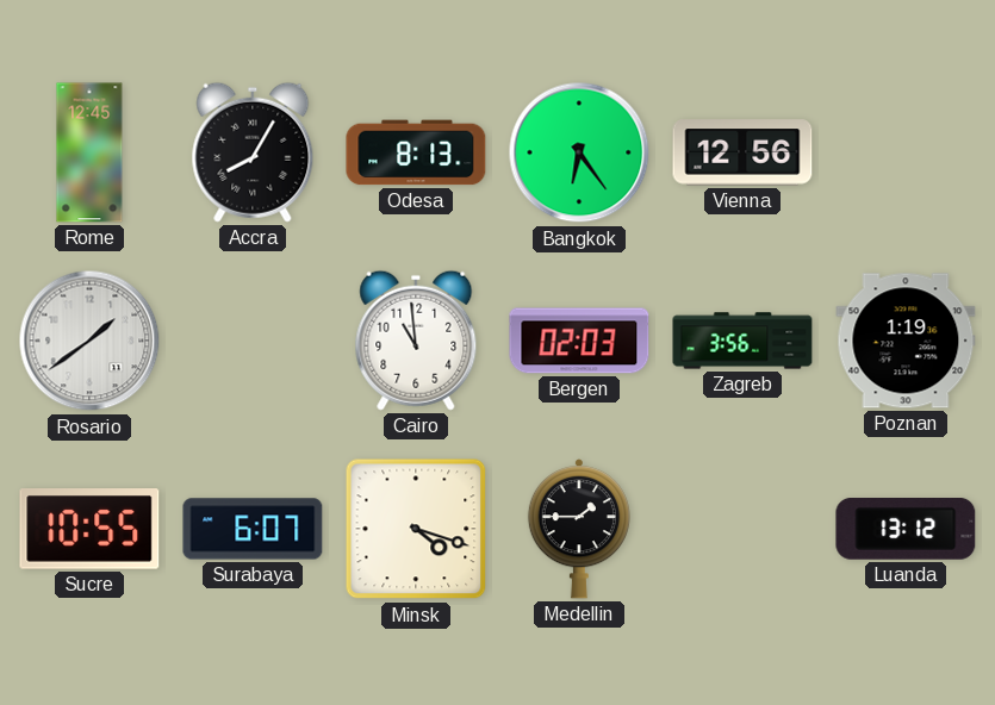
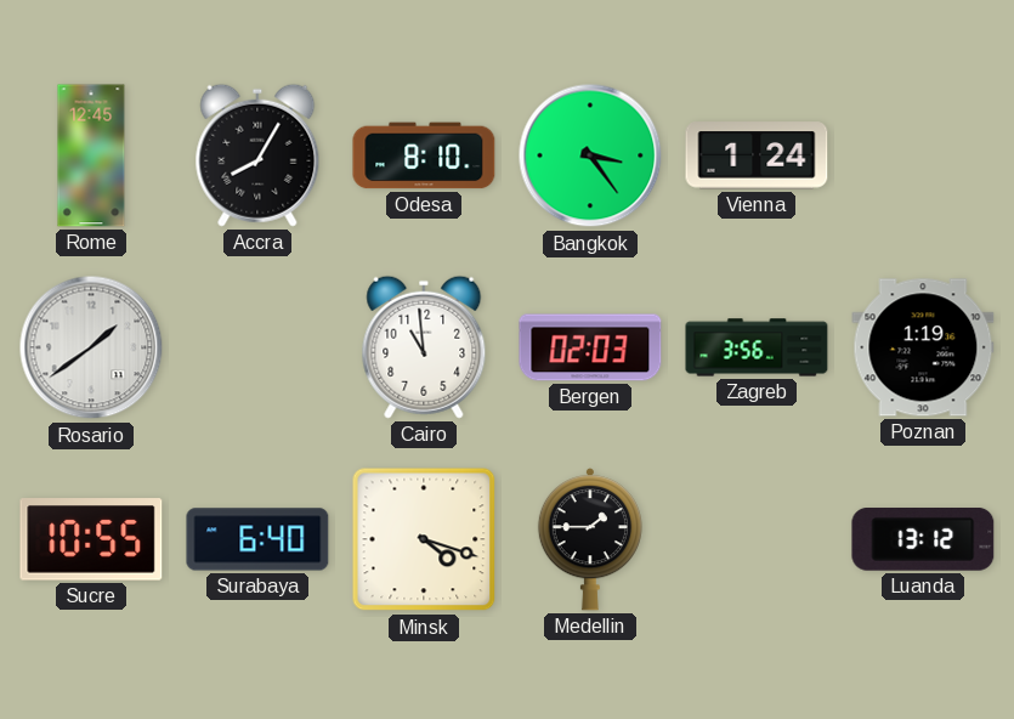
Odesa: 8:13 -> 8:10
Bangkok: 6:24 -> 3:24
Vienna: 12:56 -> 1:24
Surabaya: 6:07 -> 6:40
